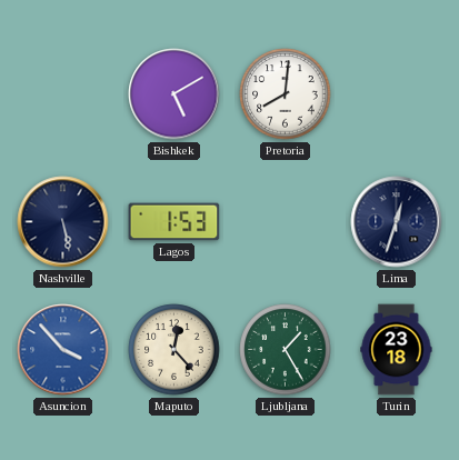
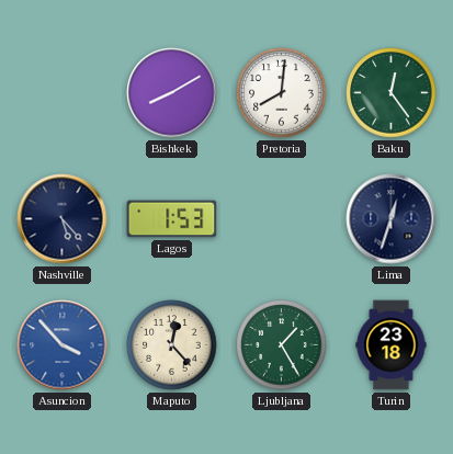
Bishkek: 5:10 -> 8:10
Baku: none -> 12:24
Nashville: 5:28 -> 5:23
